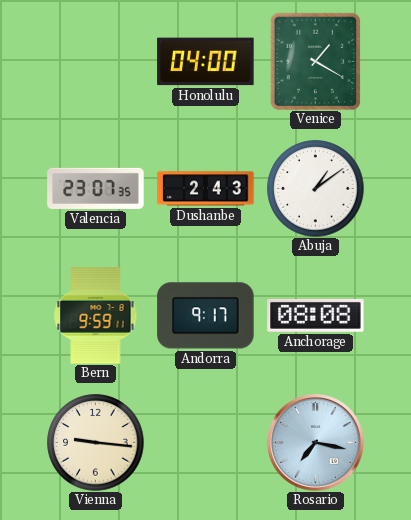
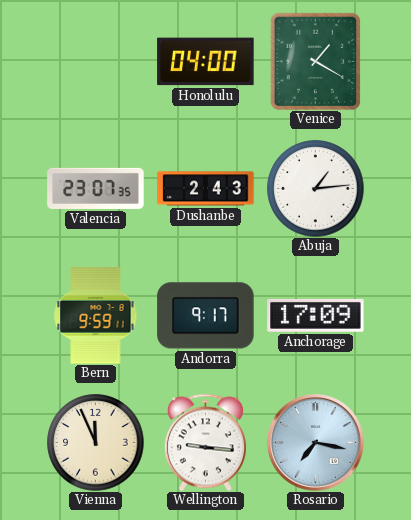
Abuja: 1:09 -> 1:14
Anchorage: 08:08 -> 17:09
Vienna: 9:16 -> 11:56
Wellington: none -> 9:16
